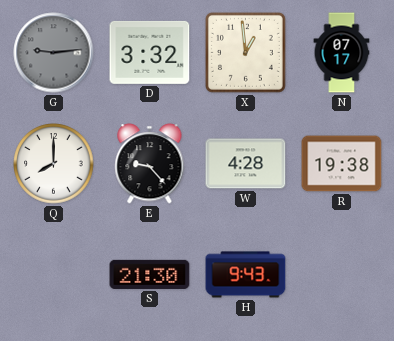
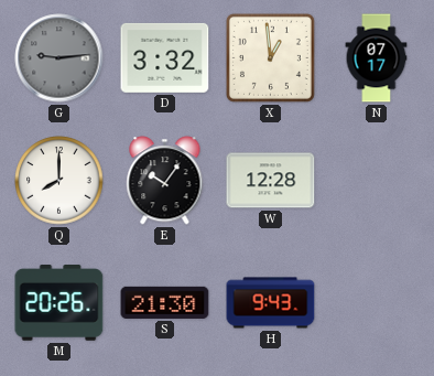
E: 9:23 -> 10:06
W: 4:28 -> 12:28
R: 19:38 -> none
M: none -> 20:26
